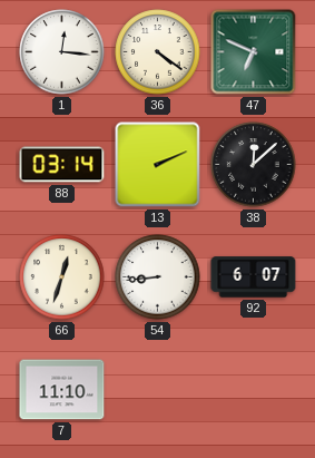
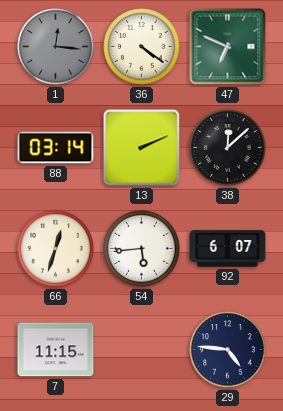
1 dial: white -> grey
54: 8:44 -> 5:44
7: 11:10 -> 11:15
29: none -> 4:46
